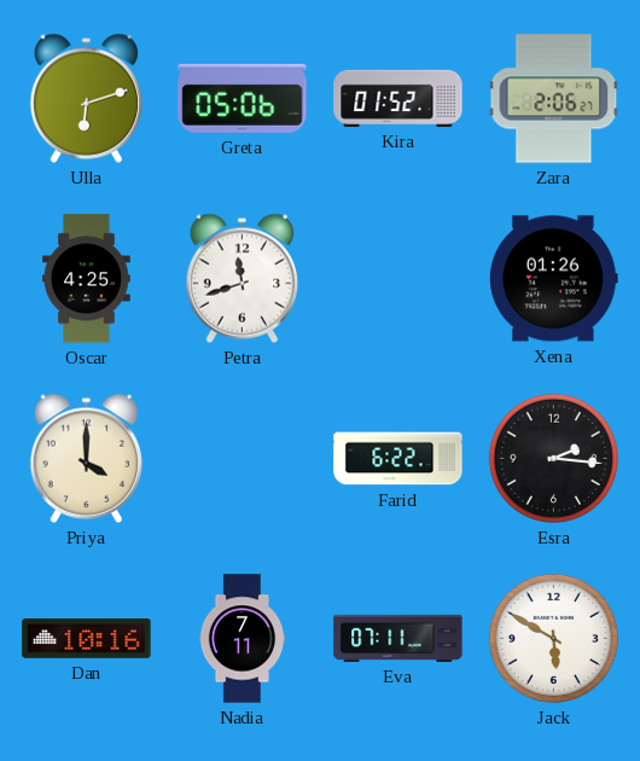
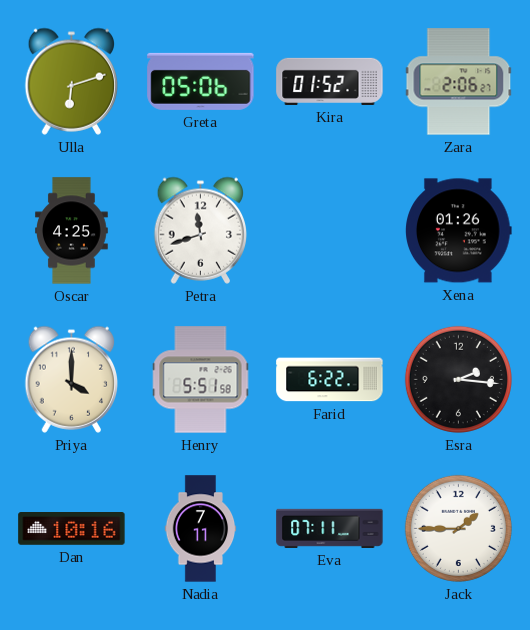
Henry: none -> 5:51
Jack: 5:50 -> 1:45
